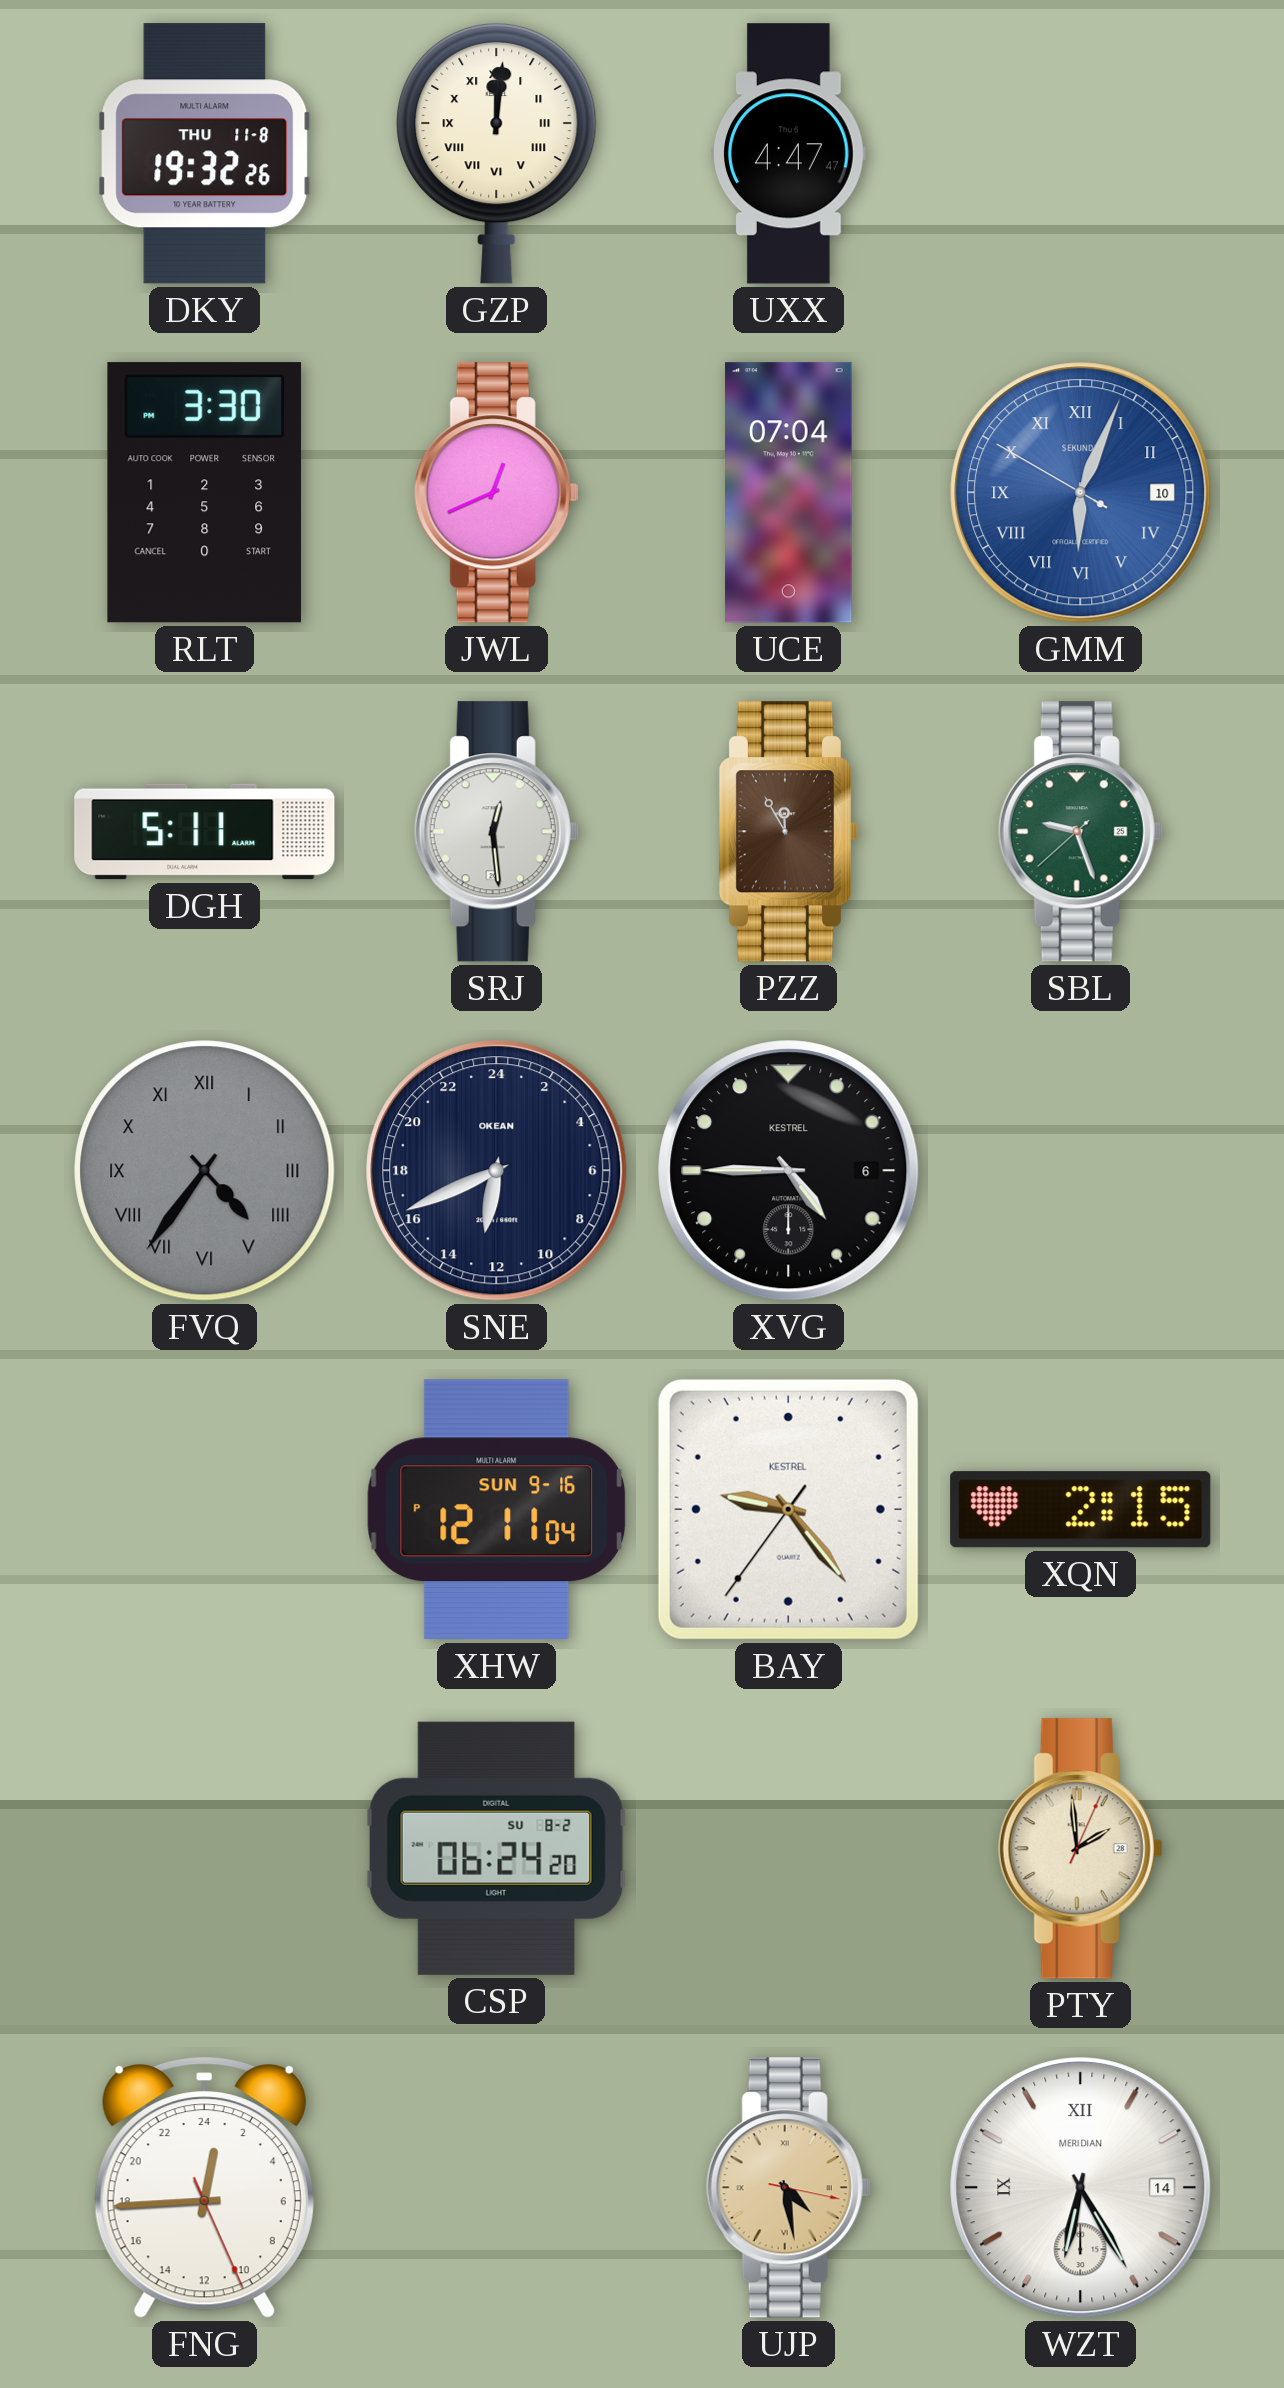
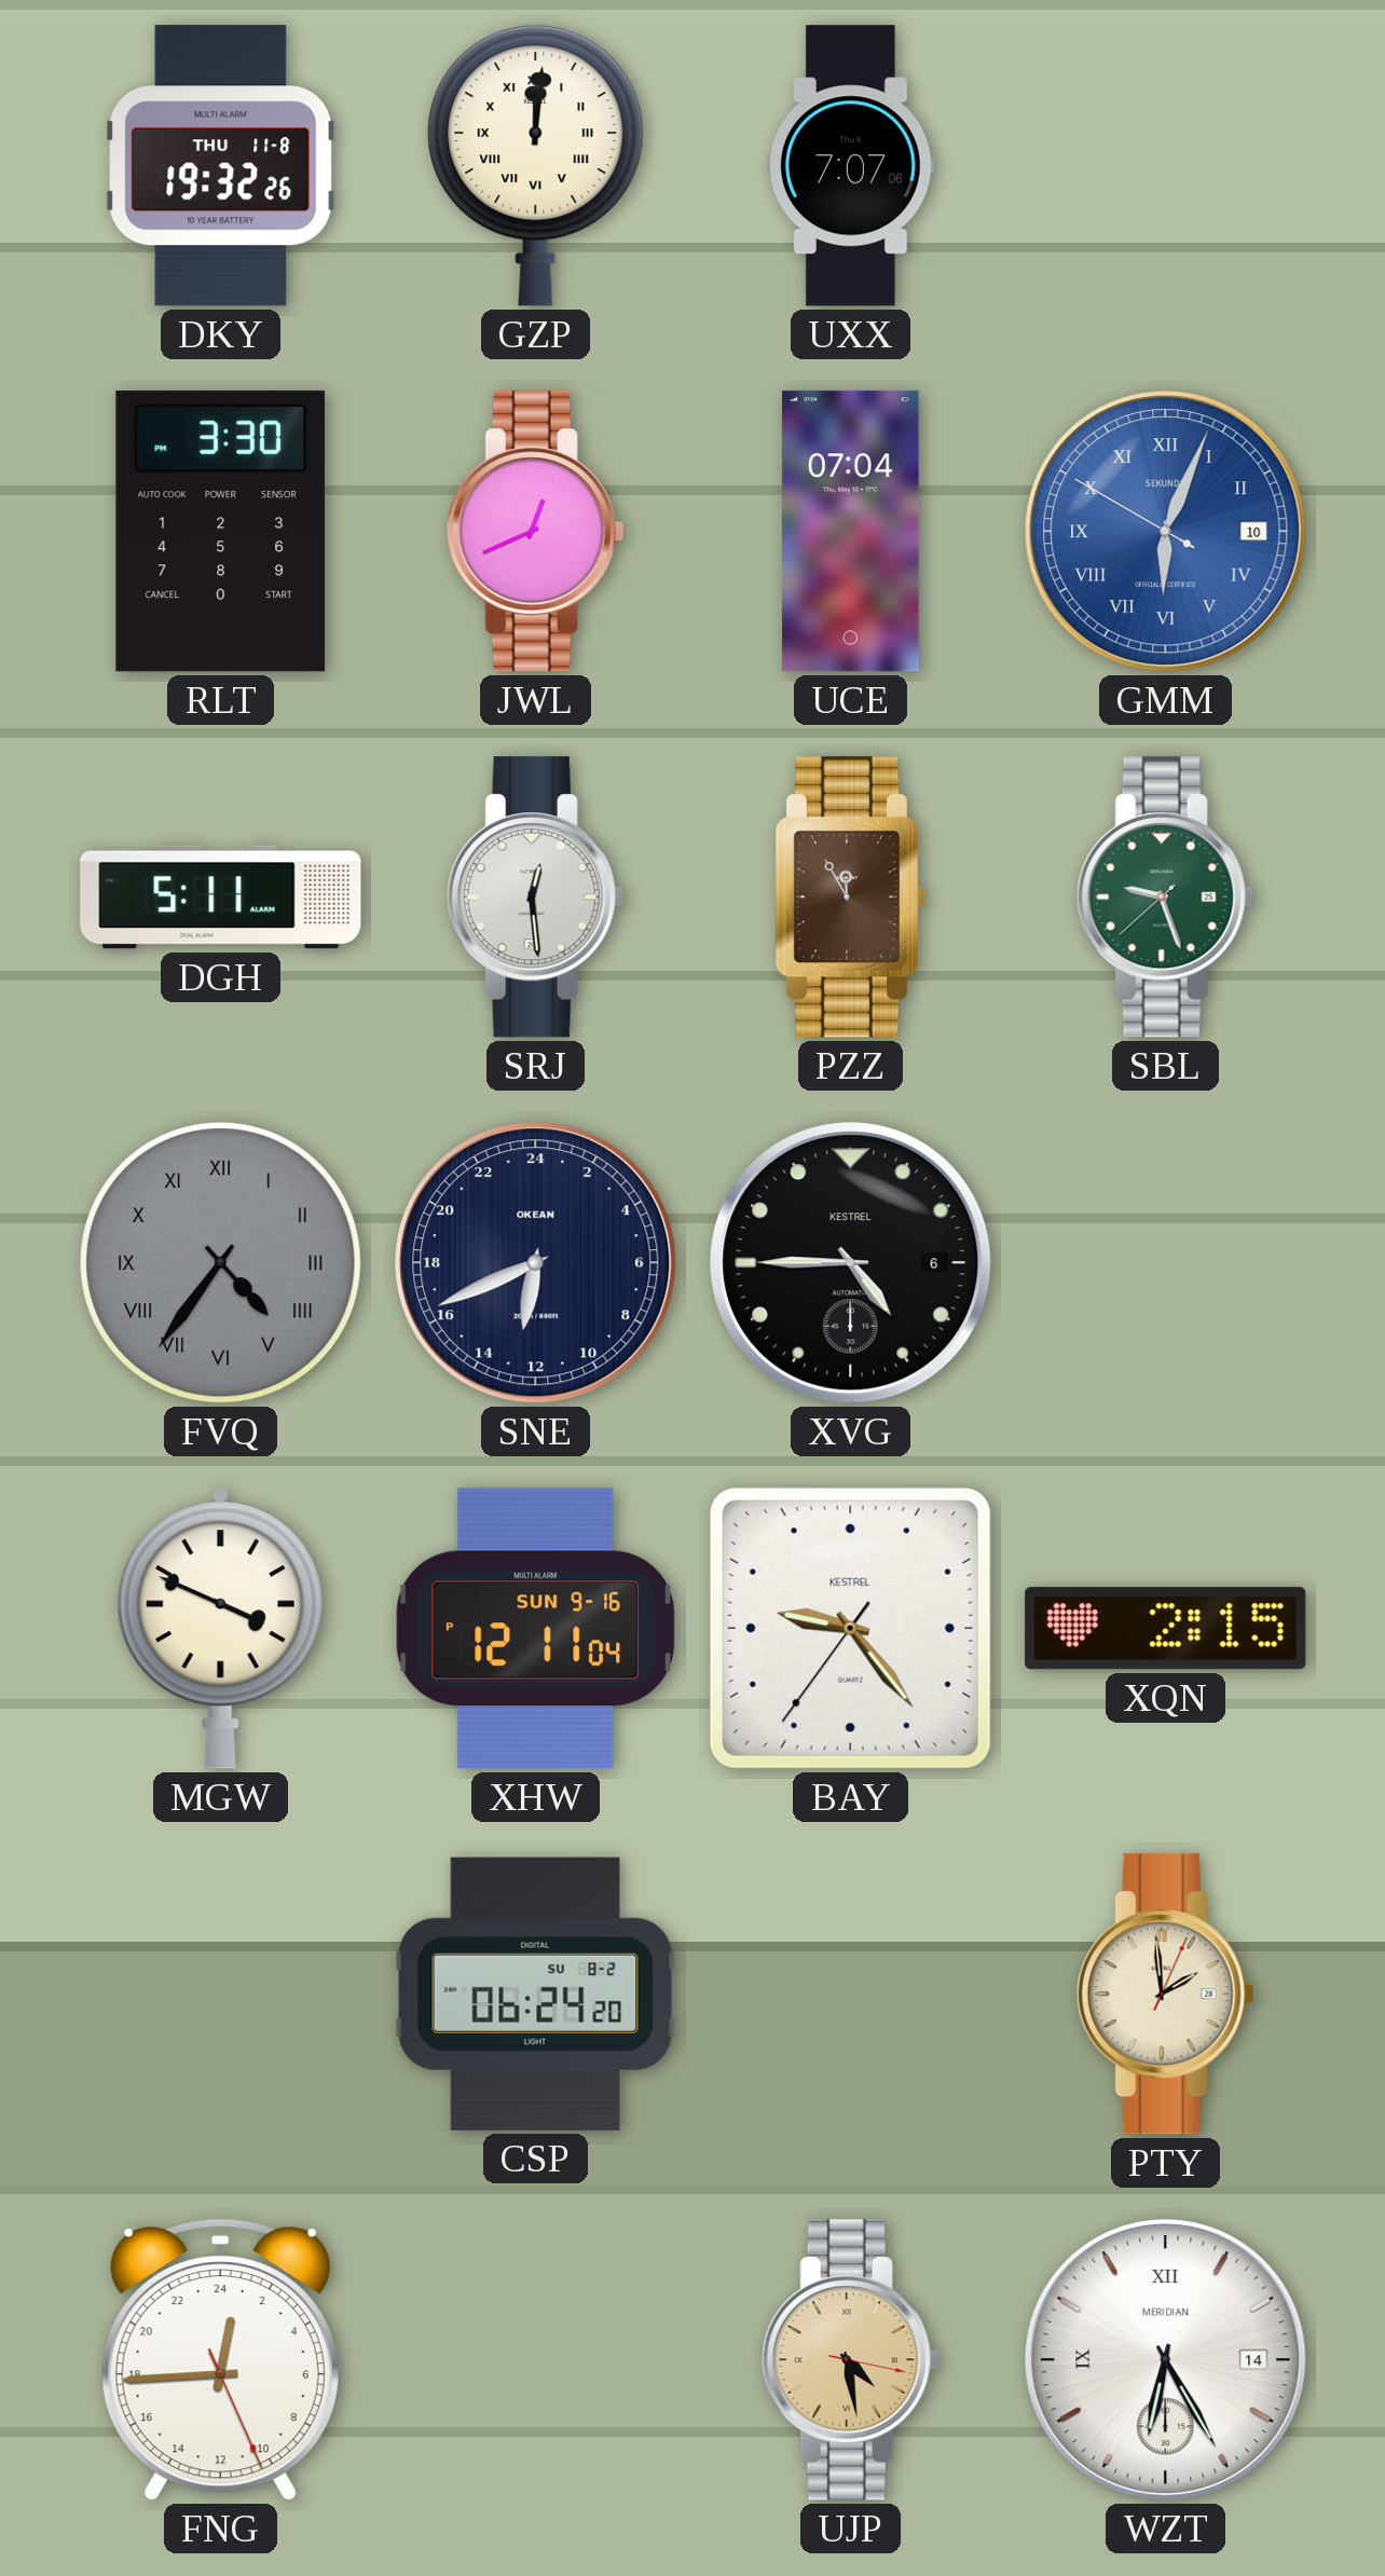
UXX: 4:47 -> 7:07
MGW: none -> 3:49
